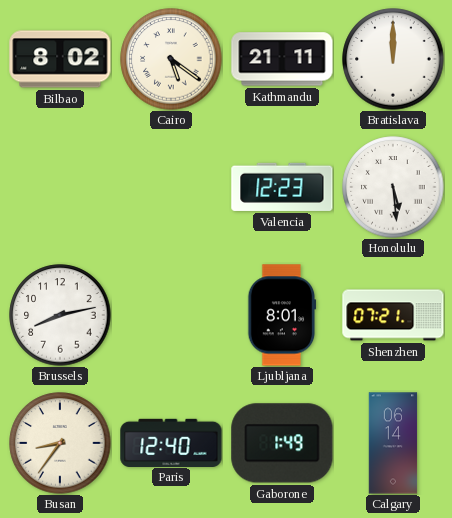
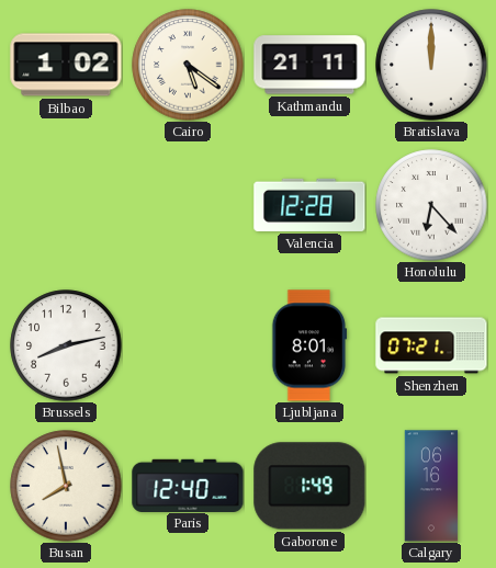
Bilbao: 8:02 -> 1:02
Valencia: 12:23 -> 12:28
Honolulu: 5:29 -> 6:23
Busan: 8:36 -> 7:58
Calgary: 06:14 -> 06:16
